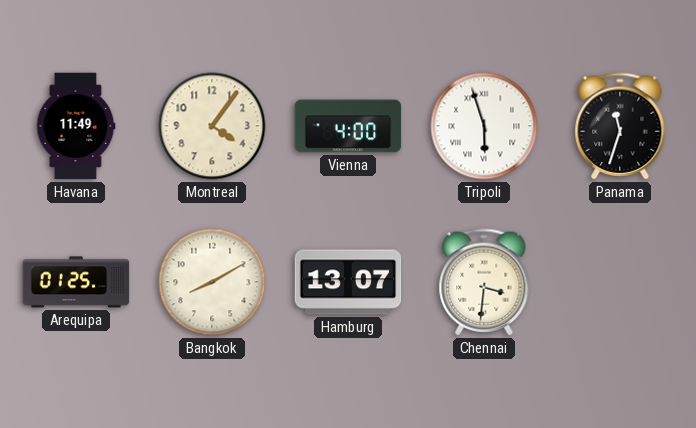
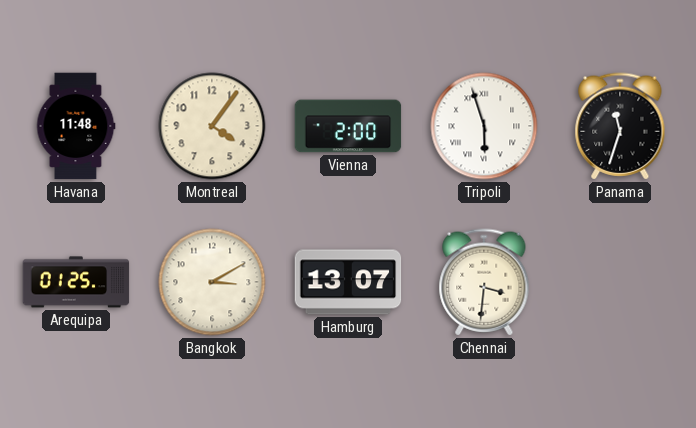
Havana: 11:49 -> 11:48
Vienna: 4:00 -> 2:00
Bangkok: 8:10 -> 3:10
